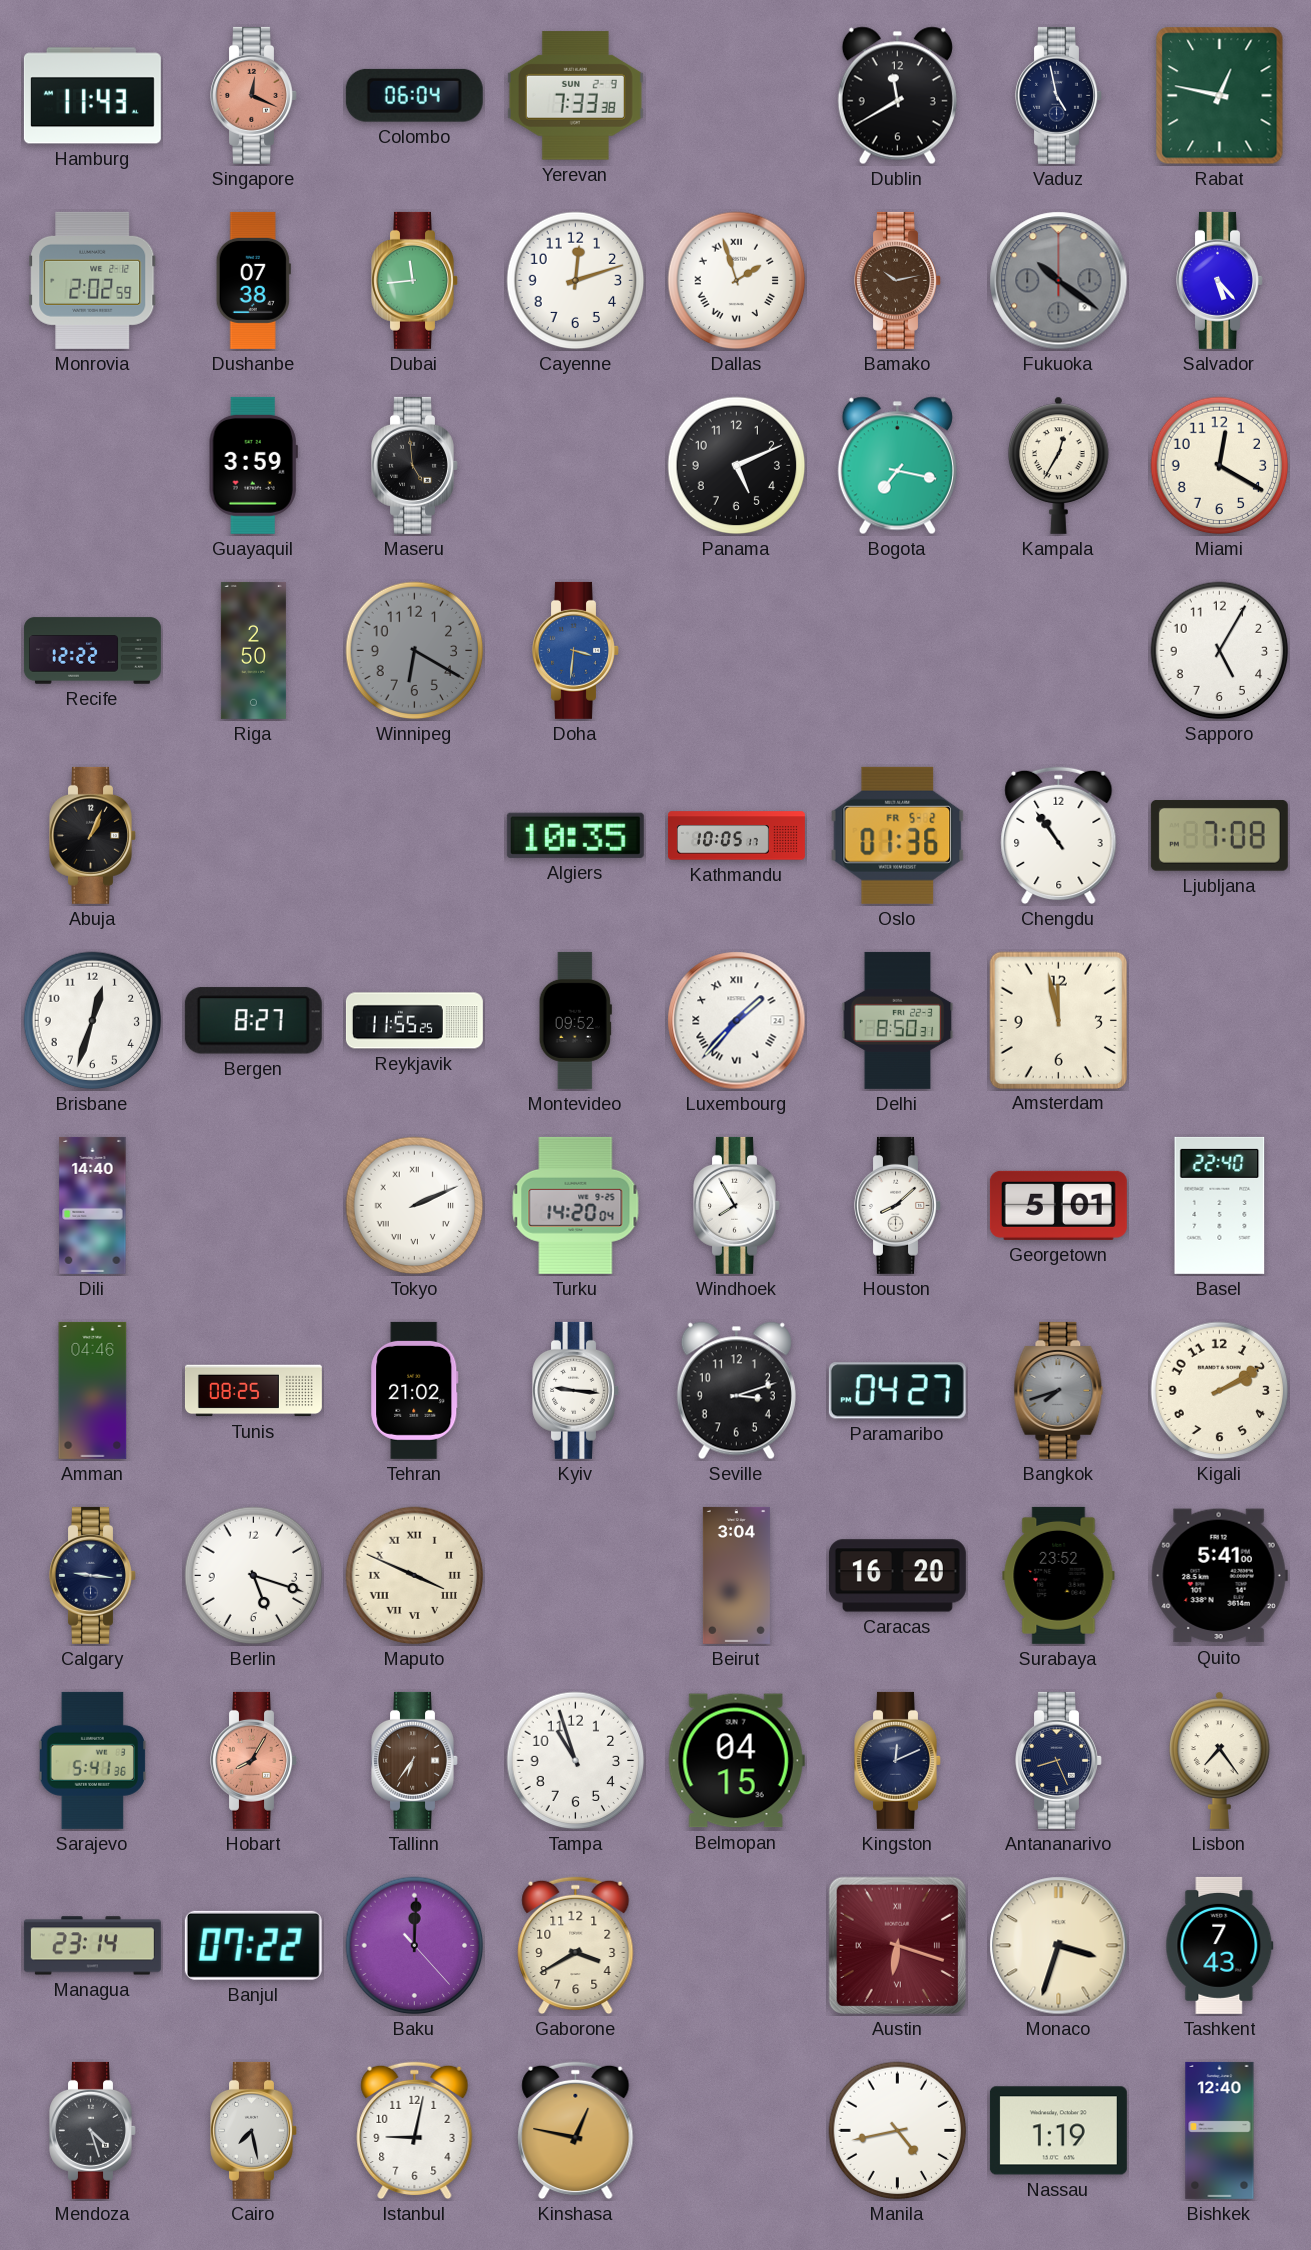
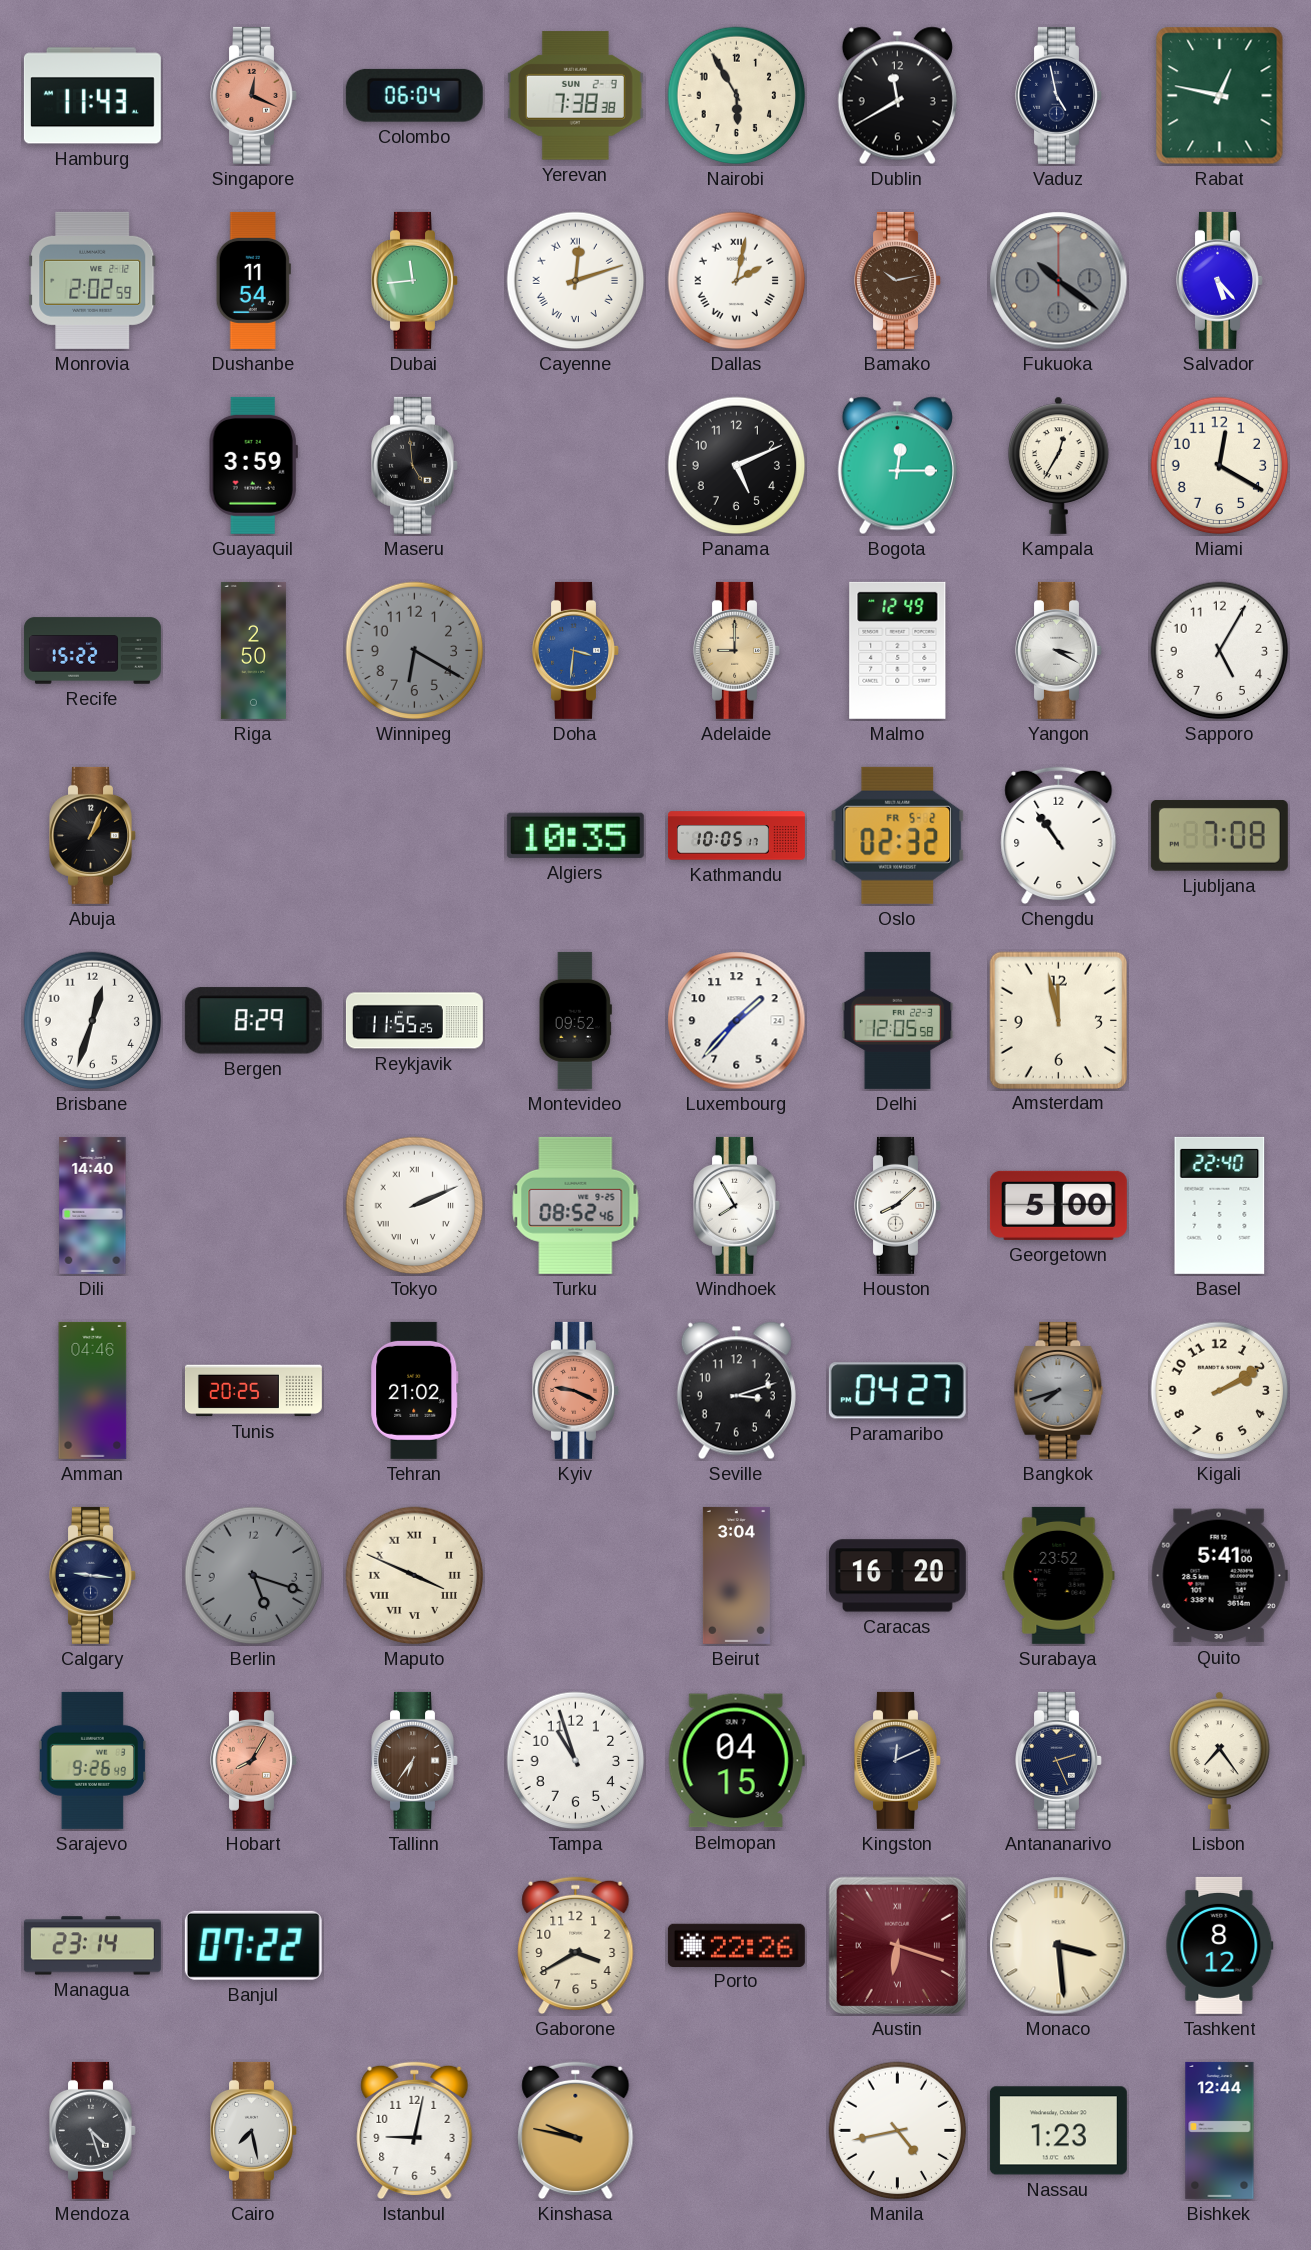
Yerevan: 7:33 -> 7:38
Nairobi: none -> 5:55
Dushanbe: 07:38 -> 11:54
Cayenne numerals: Arabic -> Roman
Dallas: 1:57 -> 2:02
Bogota: 7:17 -> 12:15
Recife: 12:22 -> 15:22
Adelaide: none -> 9:00
Malmo: none -> 12:49
Yangon: none -> 3:20
Oslo: 01:36 -> 02:32
Bergen: 8:27 -> 8:29
Luxembourg numerals: Roman -> Arabic
Delhi: 8:50 -> 12:05
Turku: 14:20 -> 08:52
Georgetown: 5:01 -> 5:00
Tunis: 08:25 -> 20:25
Kyiv: 9:16 -> 9:19
Kyiv dial: white -> salmon
Berlin dial: white -> grey
Sarajevo: 5:41 -> 9:26
Antananarivo: 8:26 -> 2:26
Baku: 12:00 -> none
Porto: none -> 22:26
Monaco: 3:33 -> 3:29
Tashkent: 7:43 -> 8:12
Kinshasa: 12:47 -> 9:47
Nassau: 1:19 -> 1:23
Bishkek: 12:40 -> 12:44
